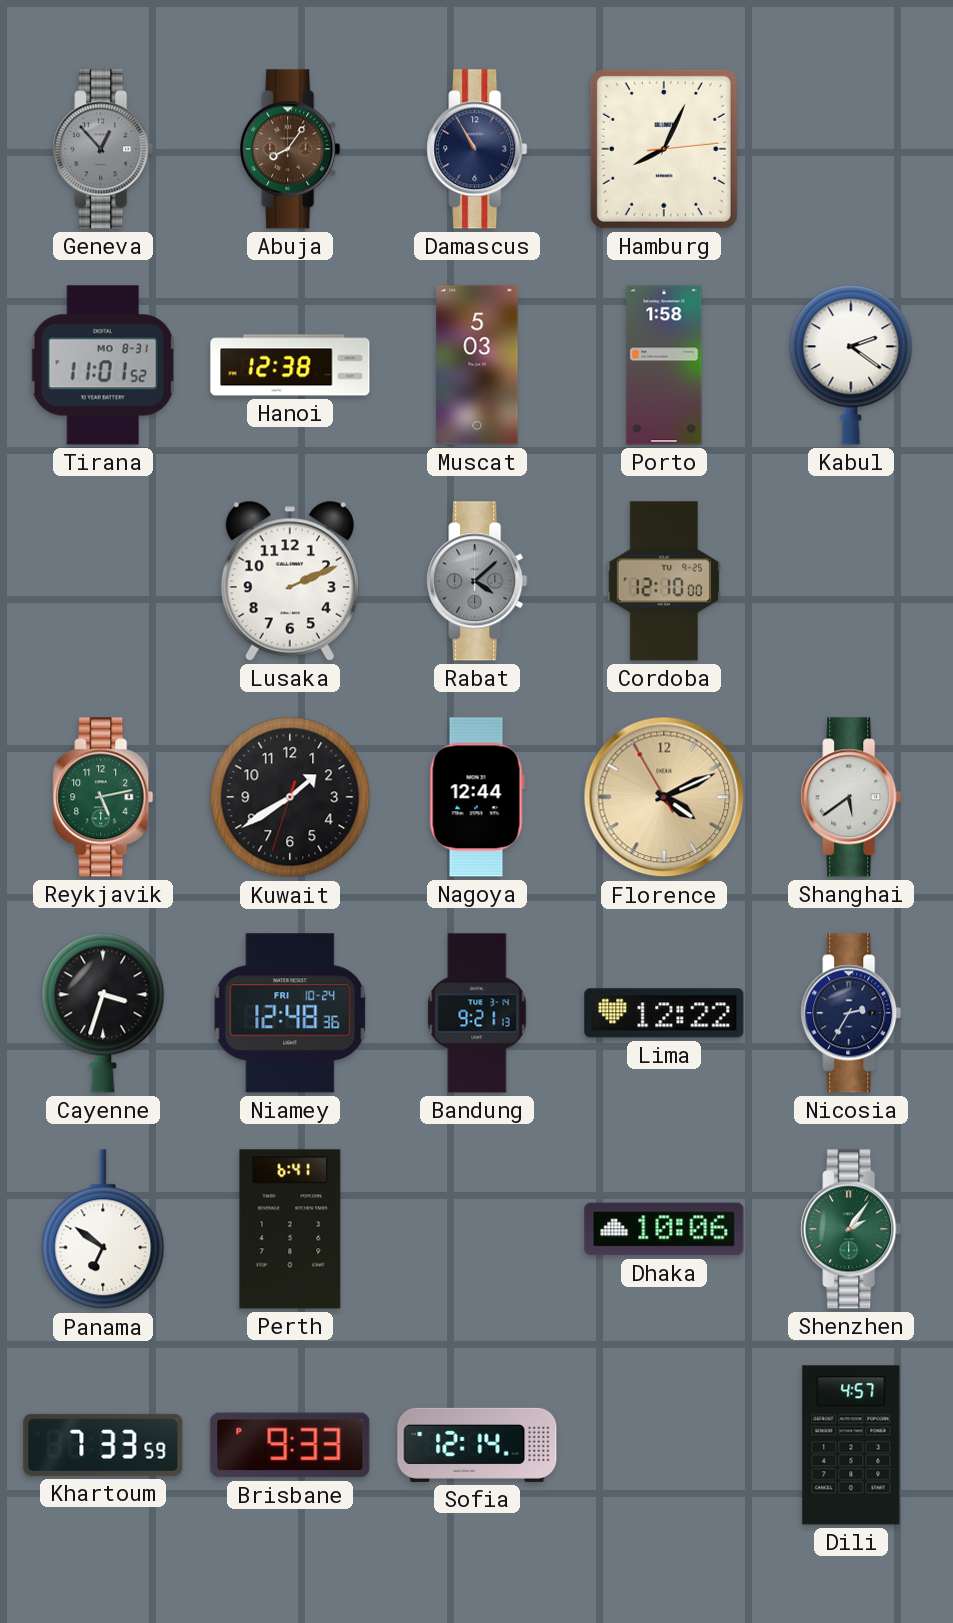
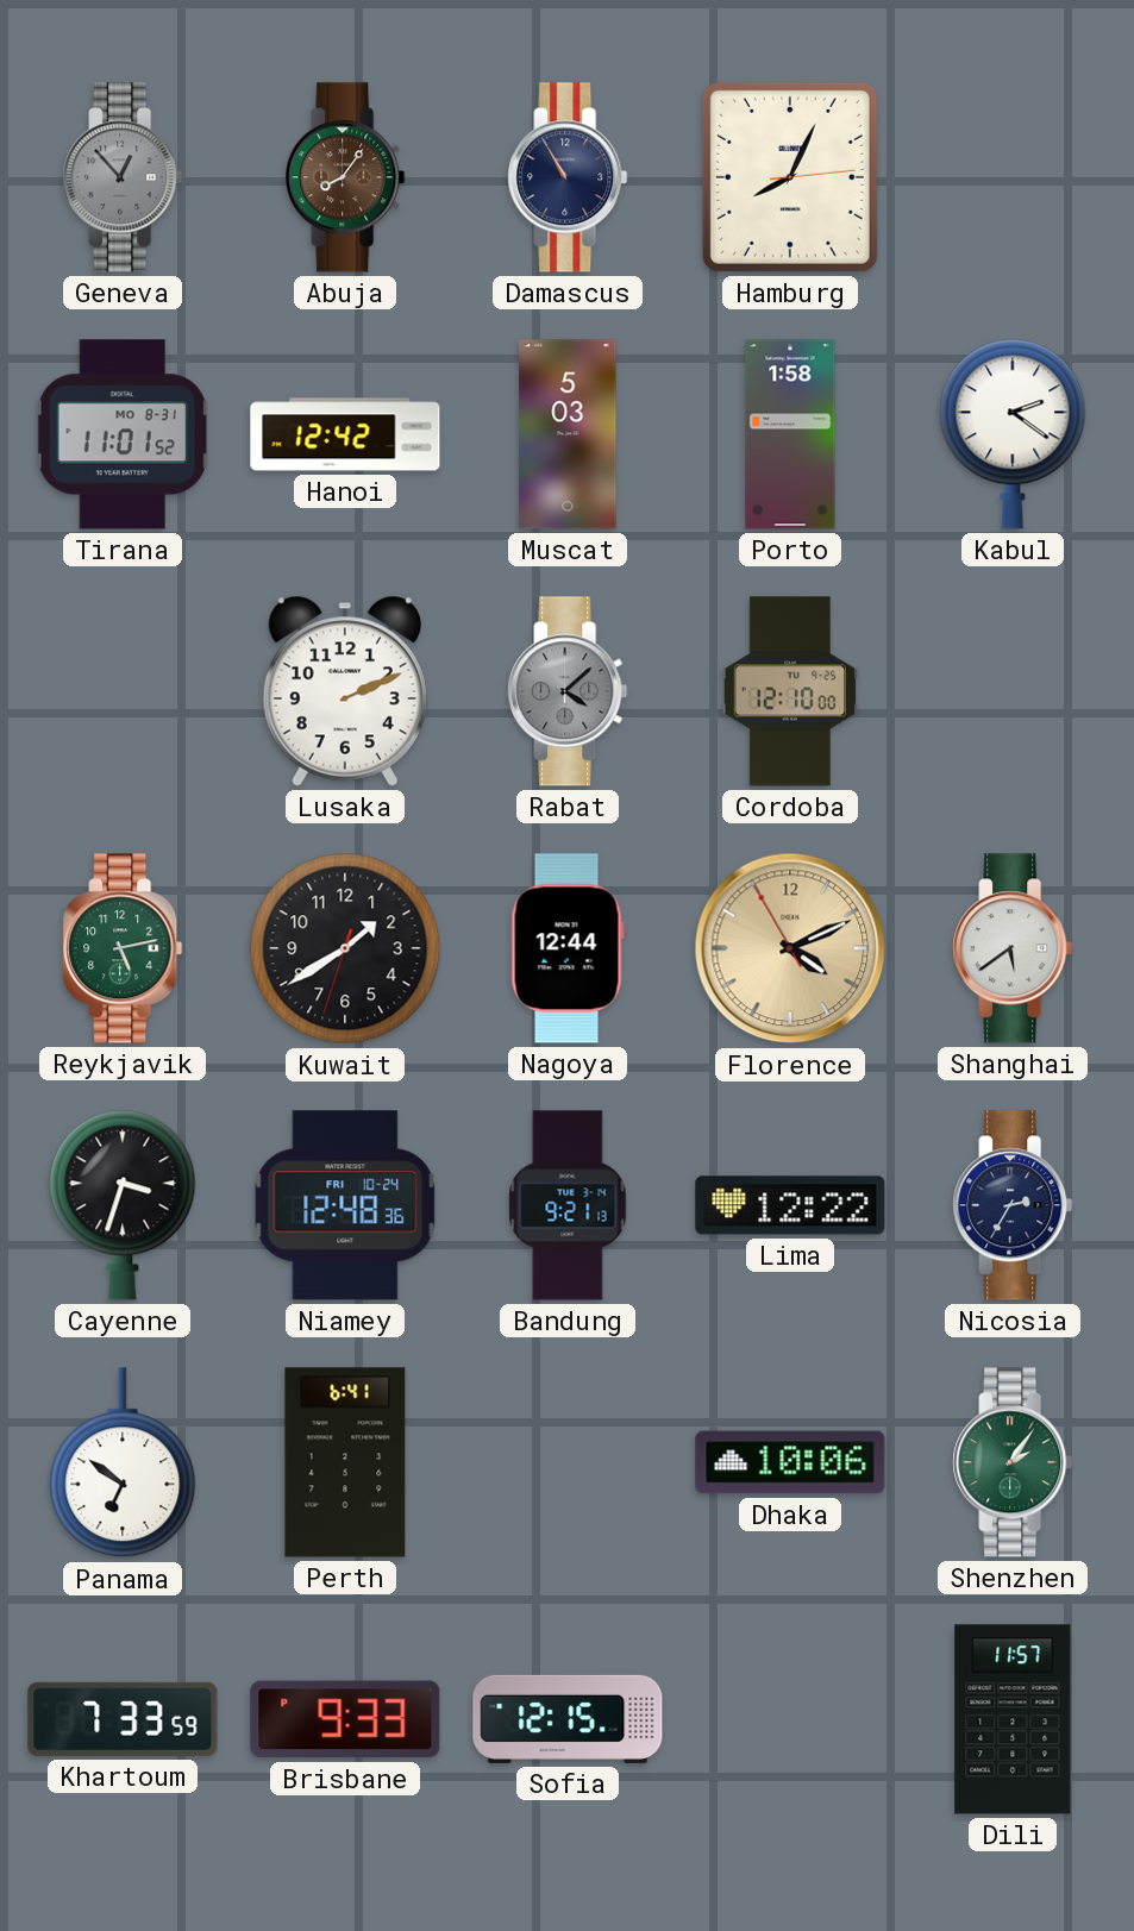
Hanoi: 12:38 -> 12:42
Sofia: 12:14 -> 12:15
Dili: 4:57 -> 11:57
